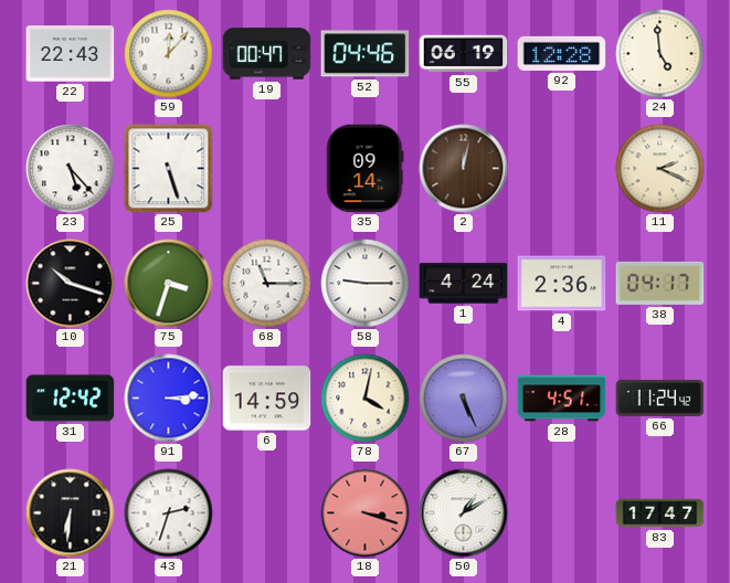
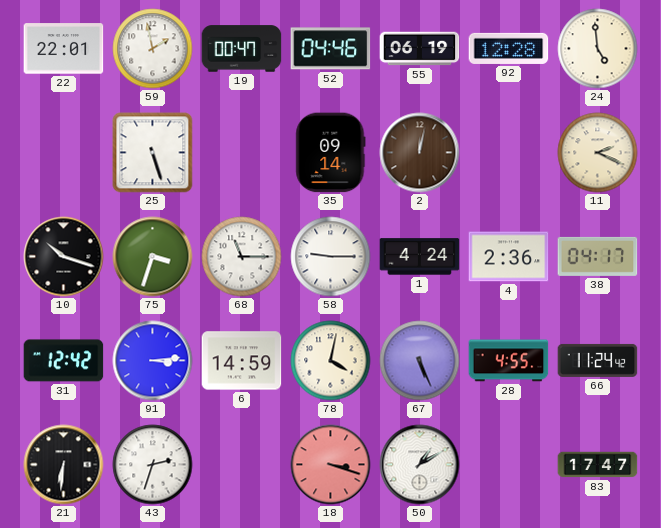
22: 22:43 -> 22:01
59: 12:07 -> 1:58
23: 5:23 -> none
28: 4:51 -> 4:55
